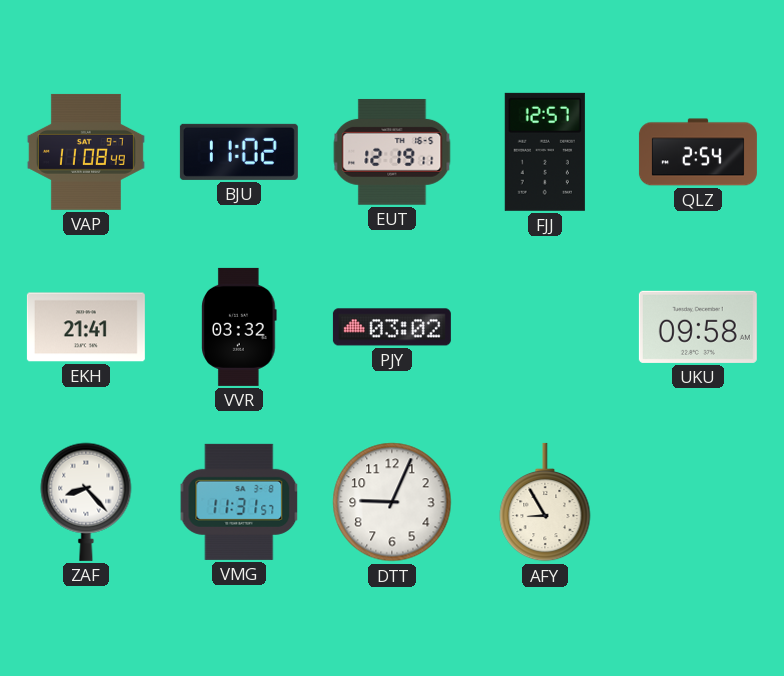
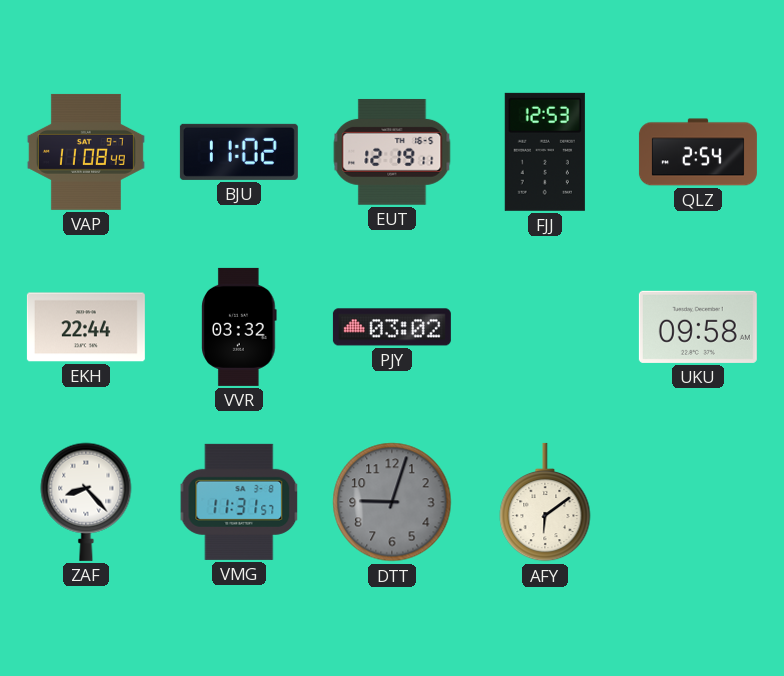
FJJ: 12:57 -> 12:53
EKH: 21:41 -> 22:44
DTT: 9:04 -> 9:03
DTT dial: white -> grey
AFY: 8:55 -> 6:09
